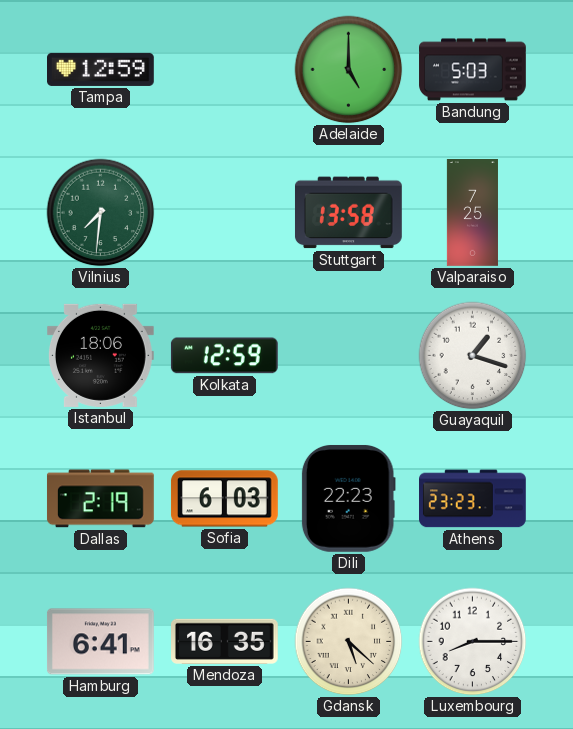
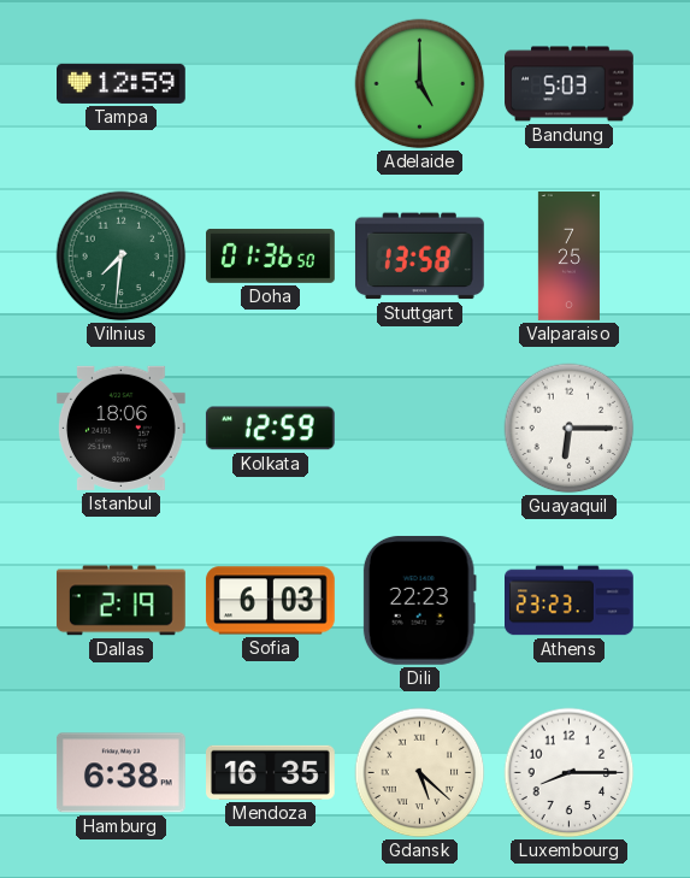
Doha: none -> 01:36
Guayaquil: 1:18 -> 6:15
Hamburg: 6:41 -> 6:38
